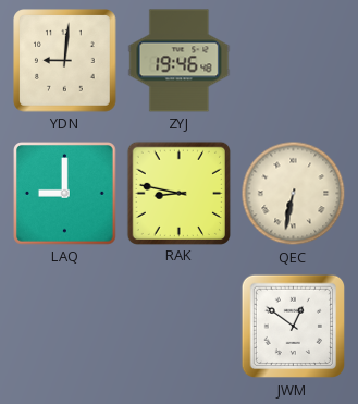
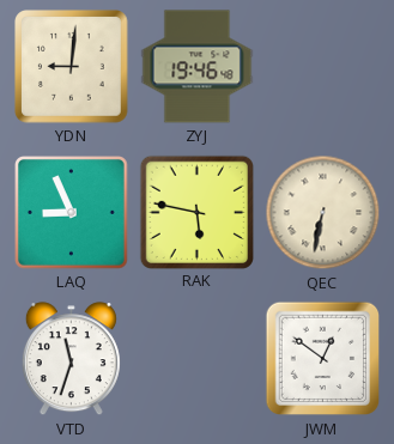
LAQ: 9:00 -> 8:56
RAK: 8:47 -> 5:47
VTD: none -> 11:33
